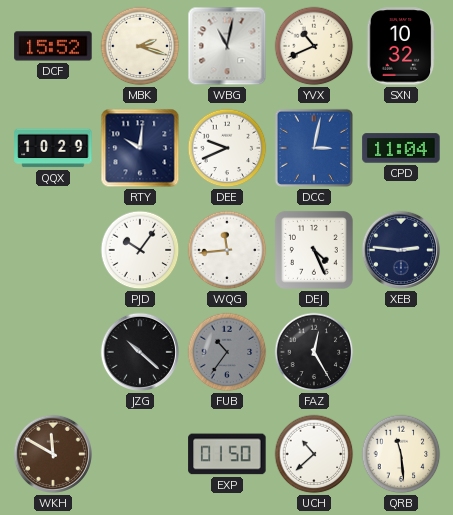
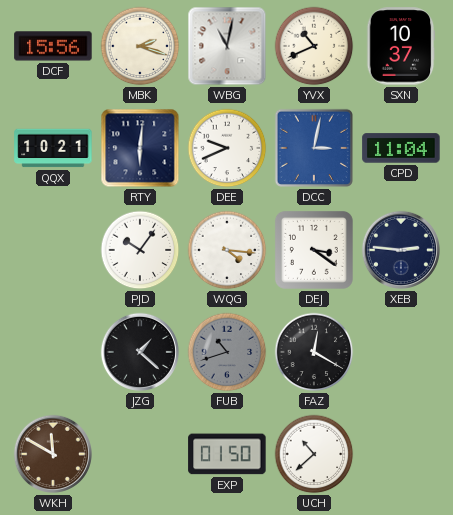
DCF: 15:52 -> 15:56
SXN: 10:32 -> 10:37
QQX: 10:29 -> 10:21
RTY: 10:01 -> 6:01
WQG: 11:44 -> 4:16
DEJ: 4:26 -> 3:21
JZG: 10:22 -> 1:22
FUB: 10:36 -> 10:42
FAZ: 12:25 -> 12:20
QRB: 11:29 -> none
